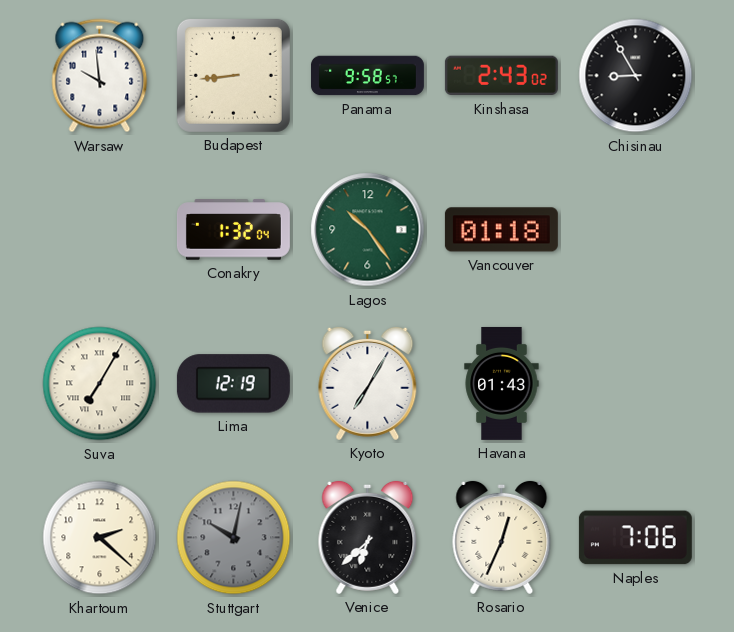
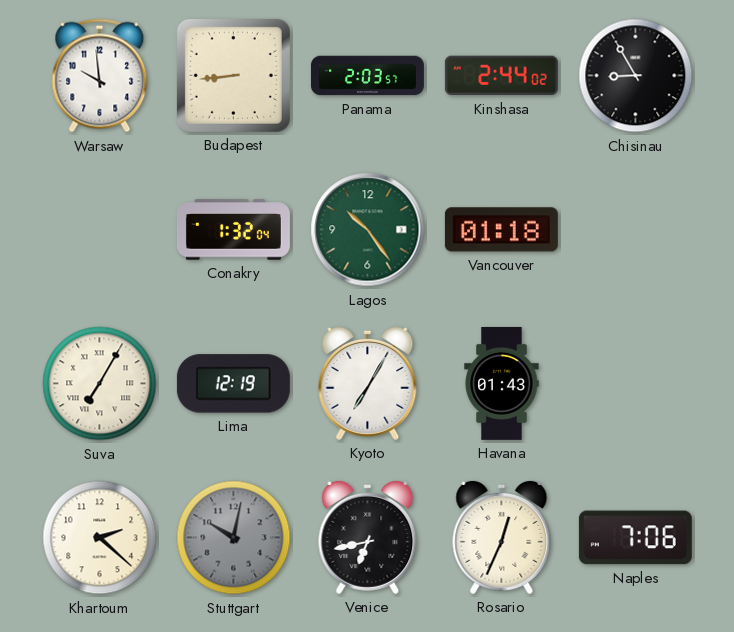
Panama: 9:58 -> 2:03
Kinshasa: 2:43 -> 2:44
Venice: 6:38 -> 6:43
